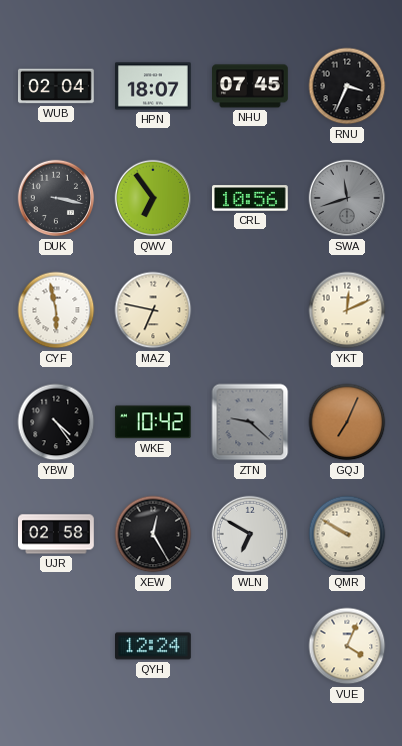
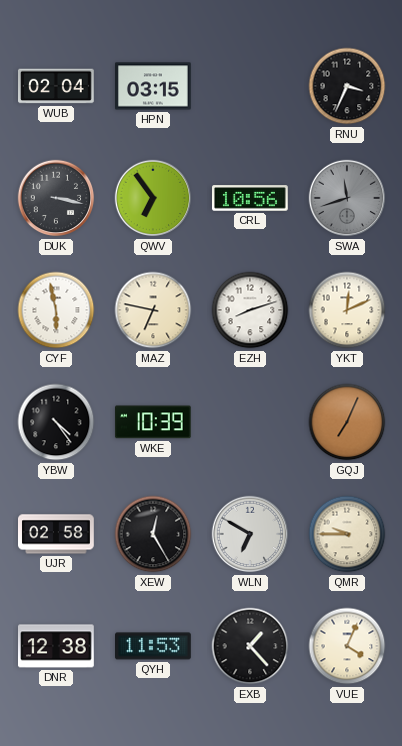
HPN: 18:07 -> 03:15
NHU: 07:45 -> none
EZH: none -> 8:12
WKE: 10:42 -> 10:39
ZTN: 9:22 -> none
QMR: 9:50 -> 9:45
DNR: none -> 12:38
QYH: 12:24 -> 11:53
EXB: none -> 1:23
